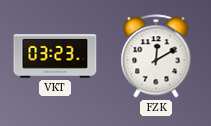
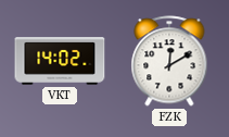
VKT: 03:23 -> 14:02
